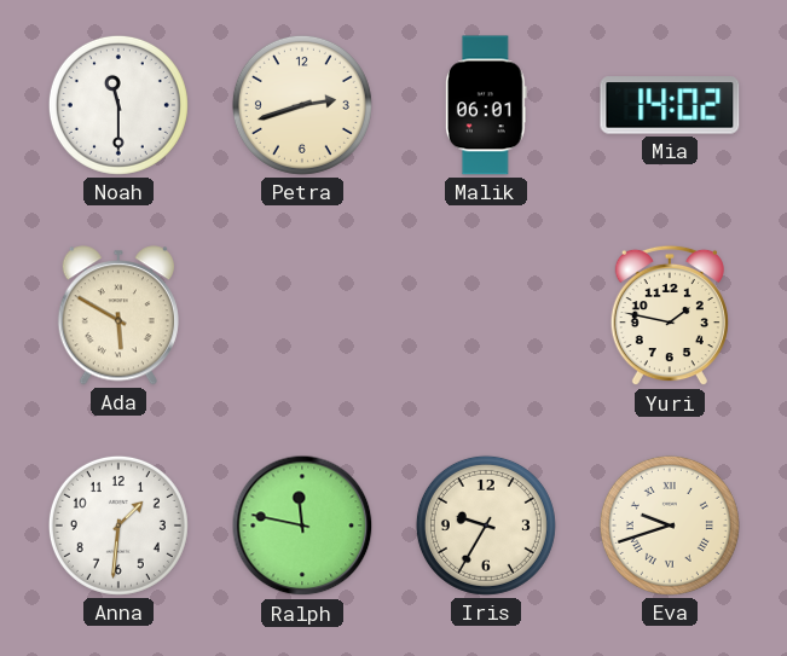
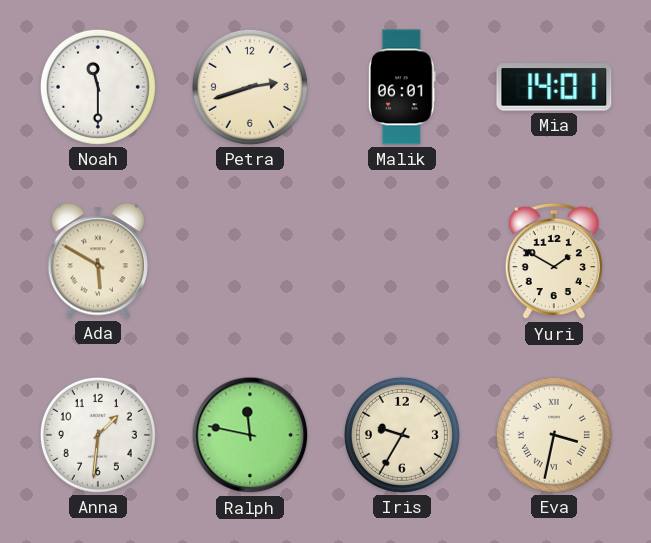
Mia: 14:02 -> 14:01
Yuri: 1:47 -> 1:50
Eva: 9:42 -> 3:32
